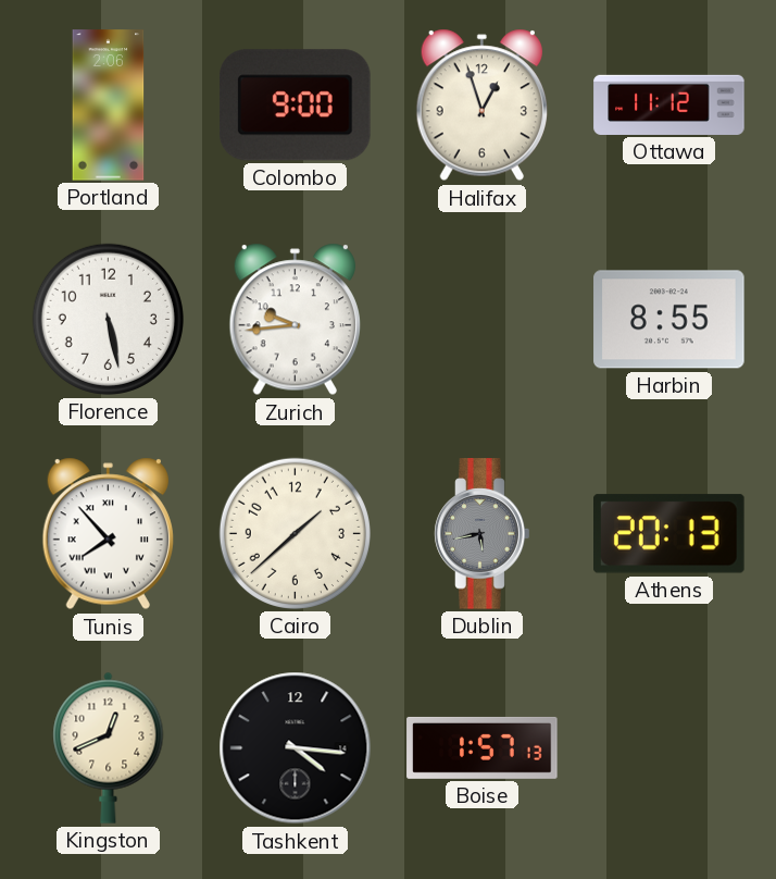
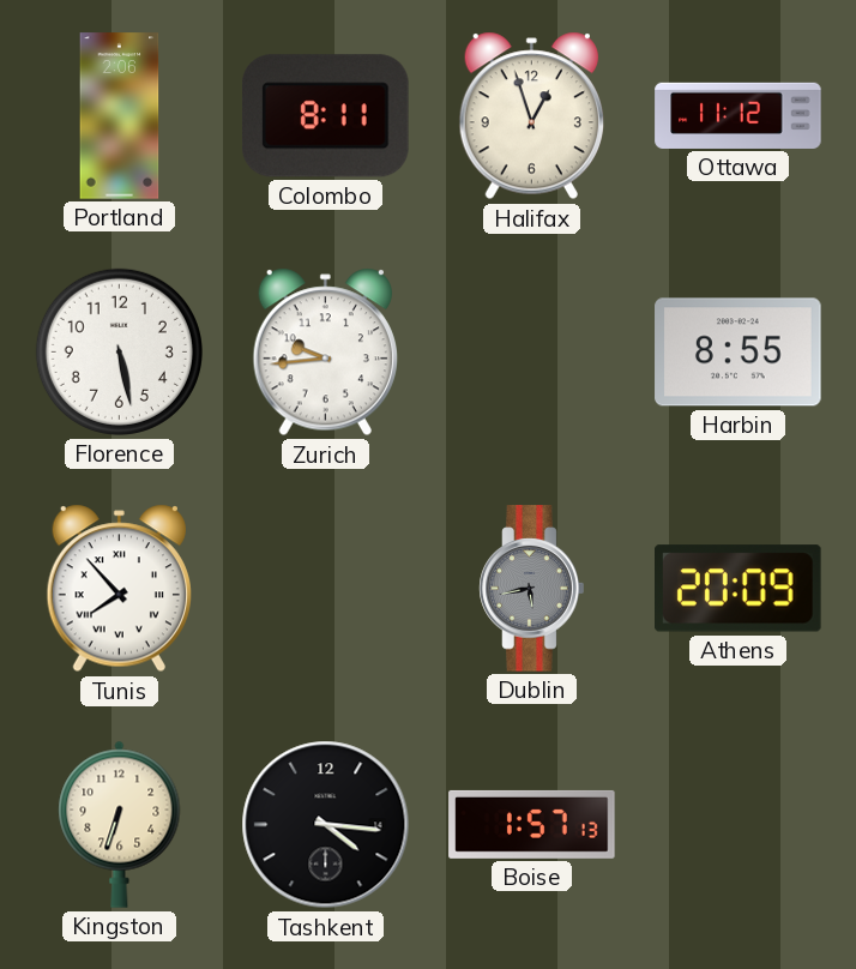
Colombo: 9:00 -> 8:11
Cairo: 1:38 -> none
Athens: 20:13 -> 20:09
Kingston: 12:41 -> 6:33
